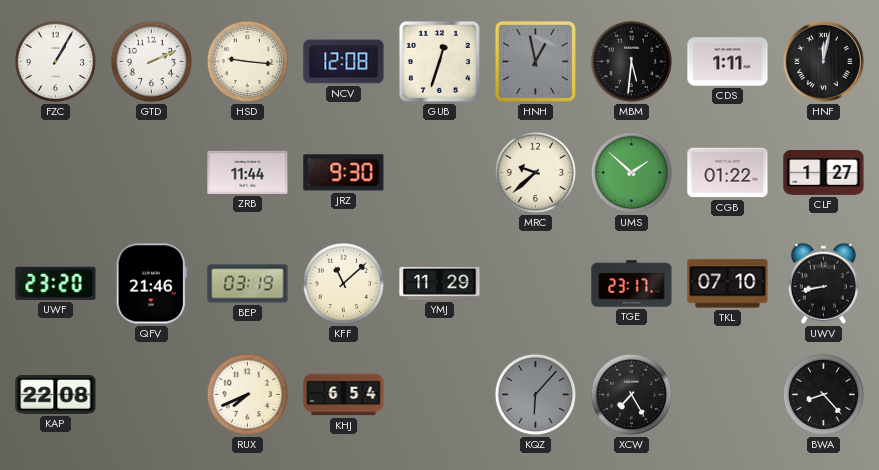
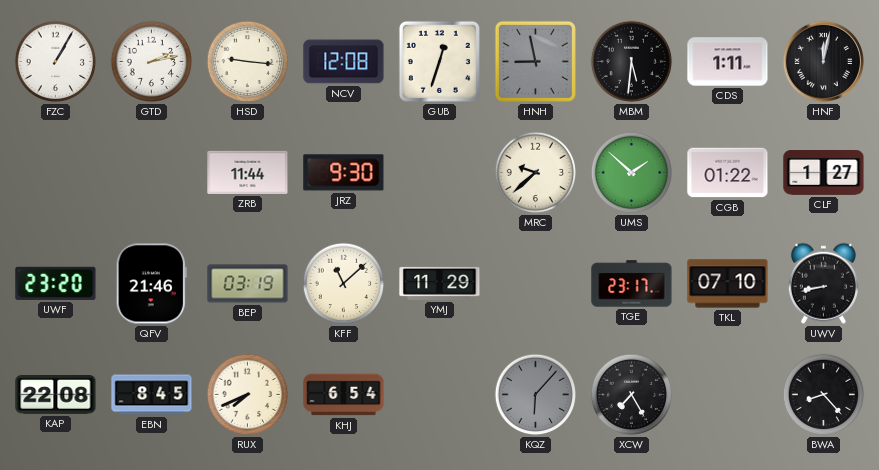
GTD: 2:11 -> 2:13
HNH: 12:58 -> 8:58
EBN: none -> 8:45
